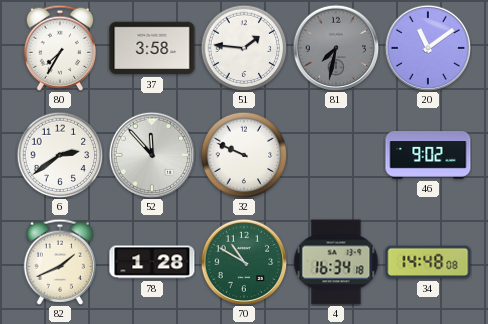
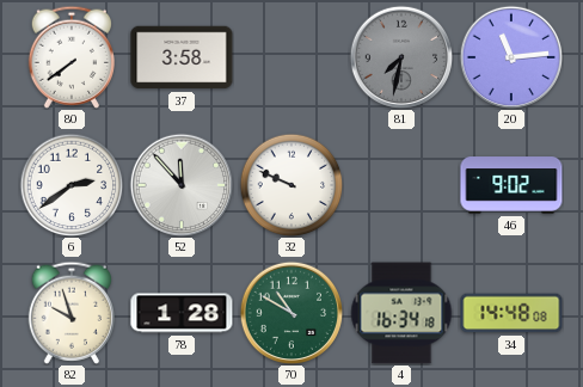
80: 7:35 -> 7:39
51: 1:46 -> none
20: 11:09 -> 11:14
82: 1:41 -> 9:57
